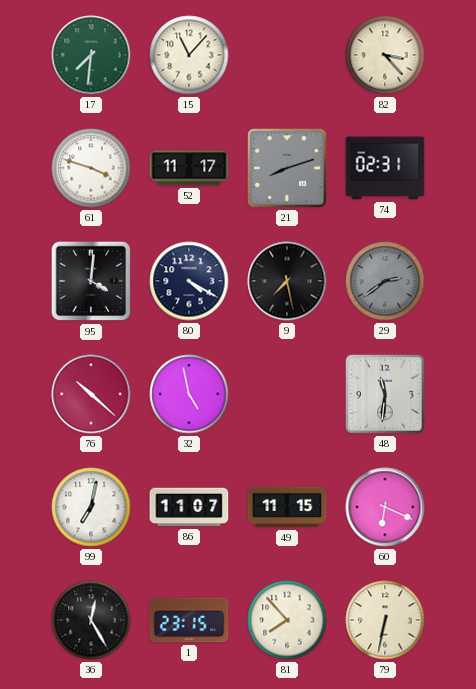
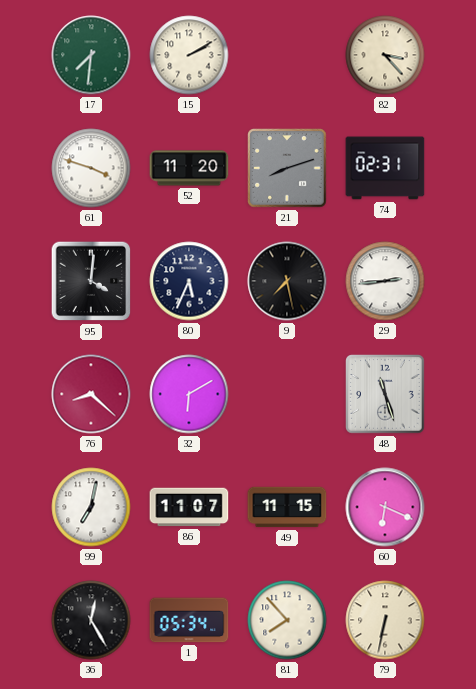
15: 11:07 -> 2:10
52: 11:17 -> 11:20
80: 4:20 -> 5:34
29: 2:39 -> 2:44
29 dial: grey -> white
76: 10:22 -> 8:22
32: 4:58 -> 6:10
48: 11:31 -> 11:27
1: 23:15 -> 05:34
